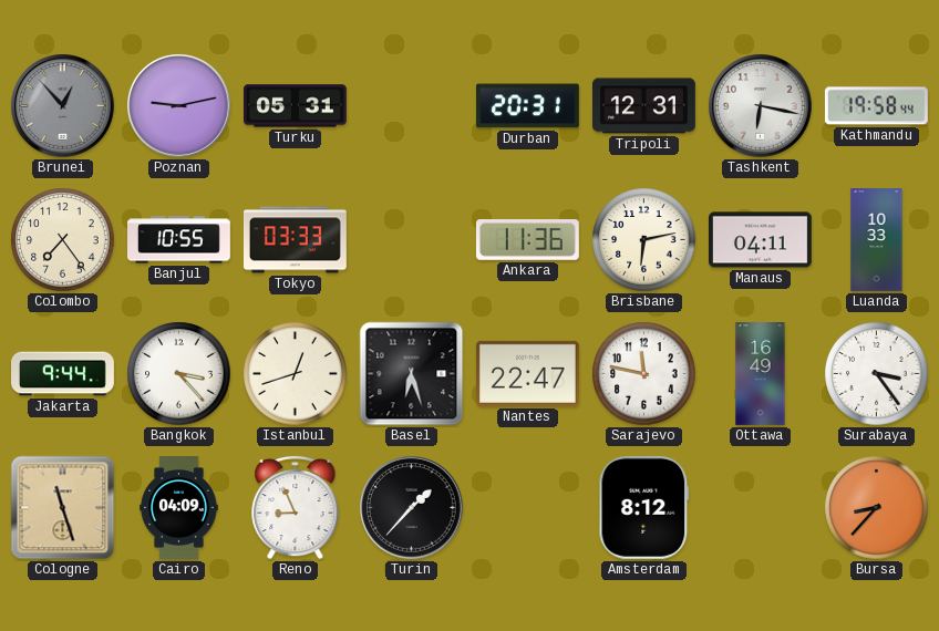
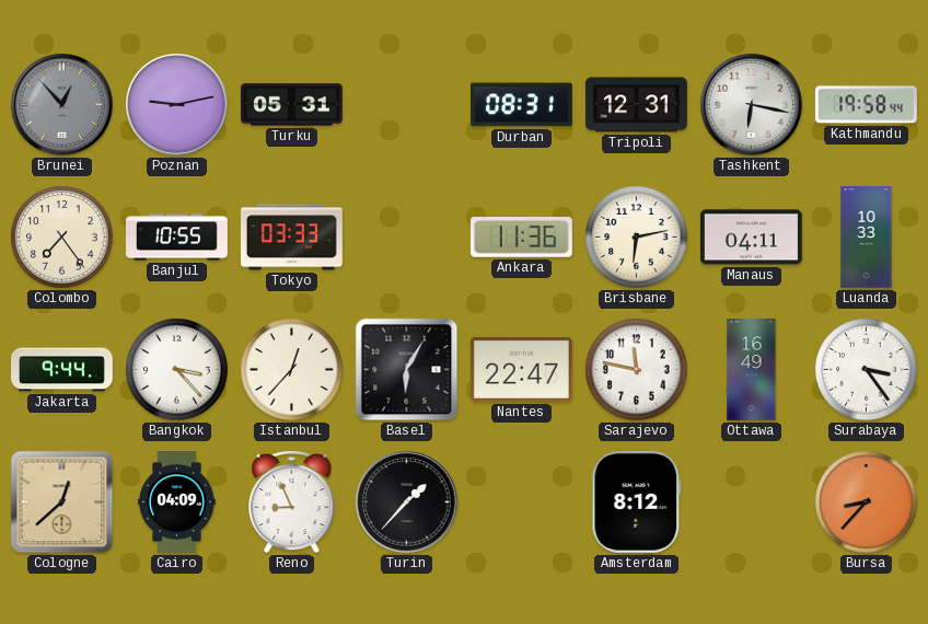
Durban: 20:31 -> 08:31
Istanbul: 12:42 -> 12:37
Basel: 6:27 -> 6:05
Cologne: 11:27 -> 12:38
